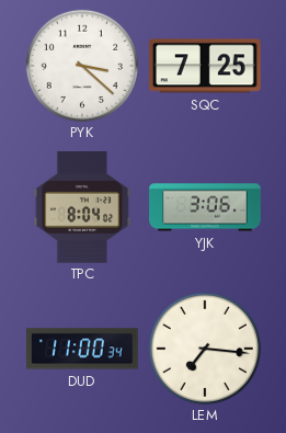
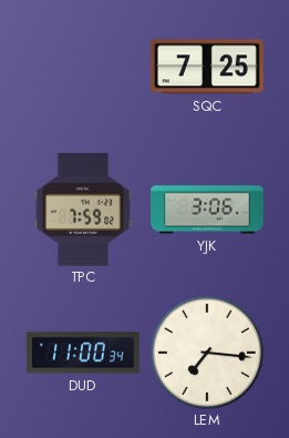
PYK: 3:22 -> none
TPC: 8:04 -> 7:59
